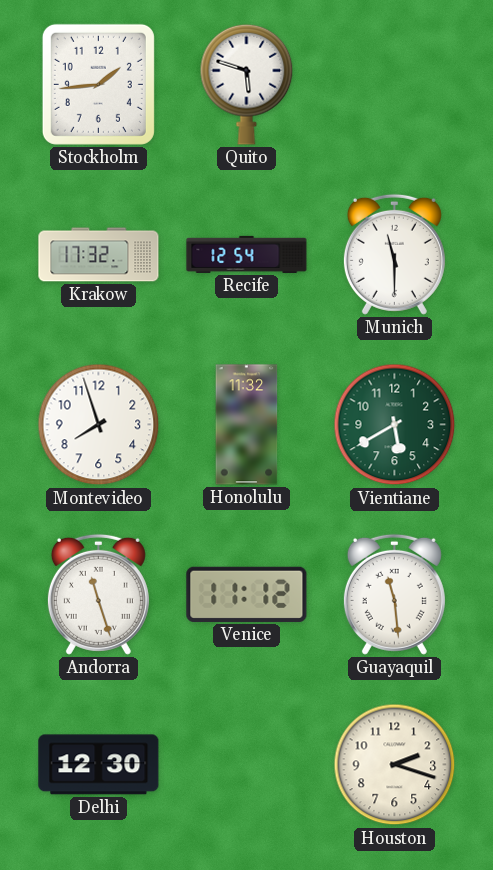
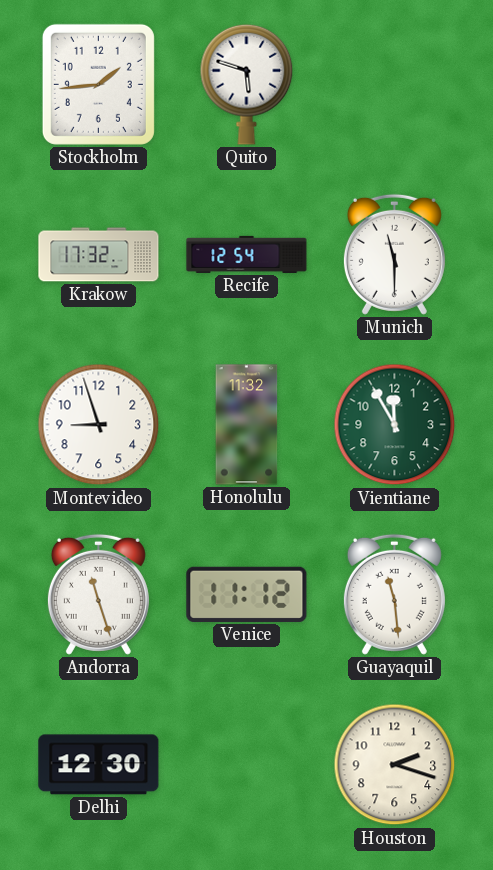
Montevideo: 7:57 -> 8:57
Vientiane: 5:40 -> 11:55
